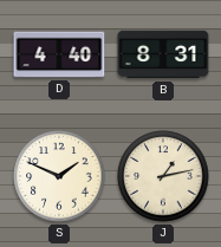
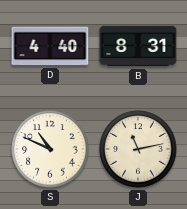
S: 1:49 -> 10:49
J: 1:13 -> 11:13
